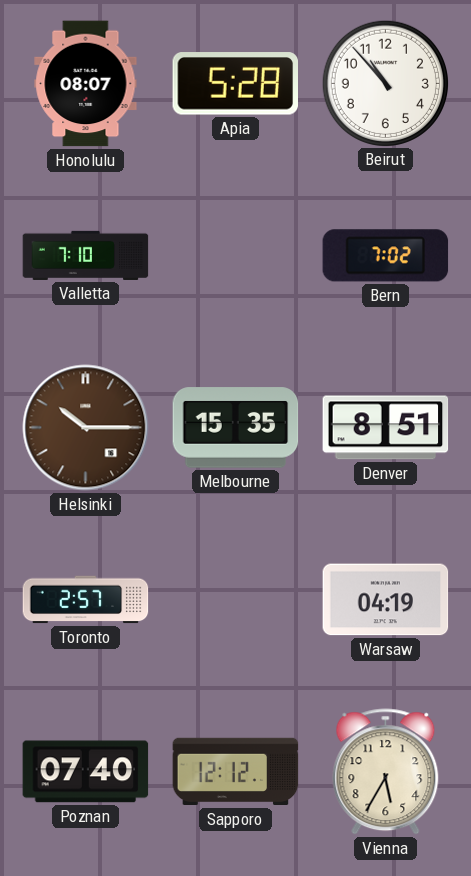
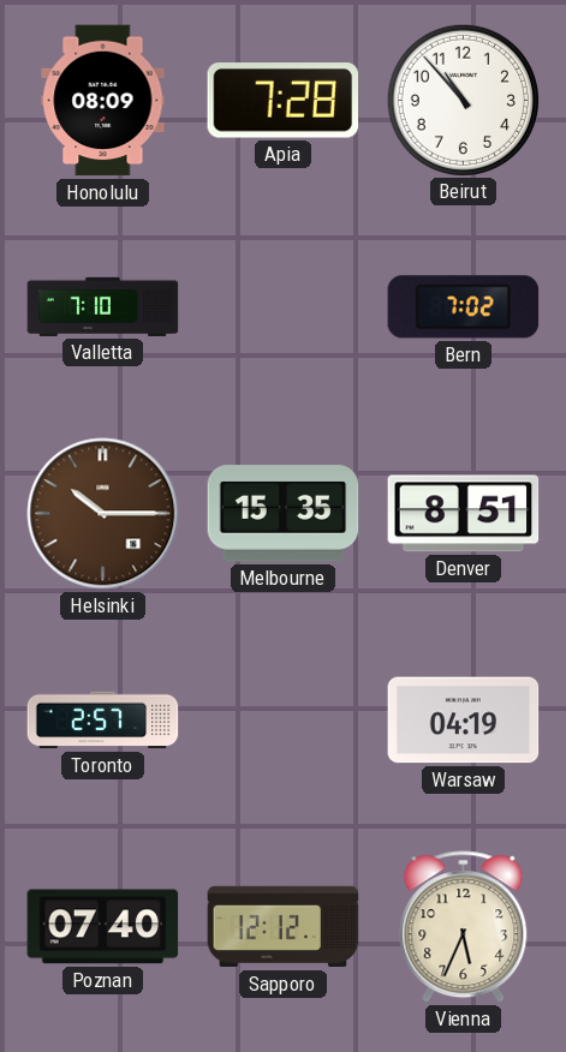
Honolulu: 08:07 -> 08:09
Apia: 5:28 -> 7:28
Vienna: 5:35 -> 5:34
